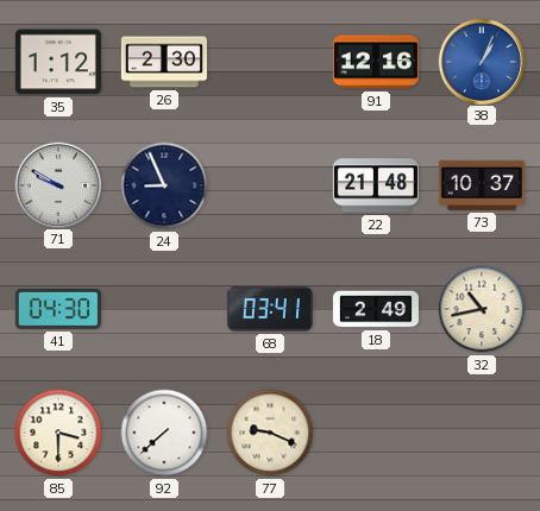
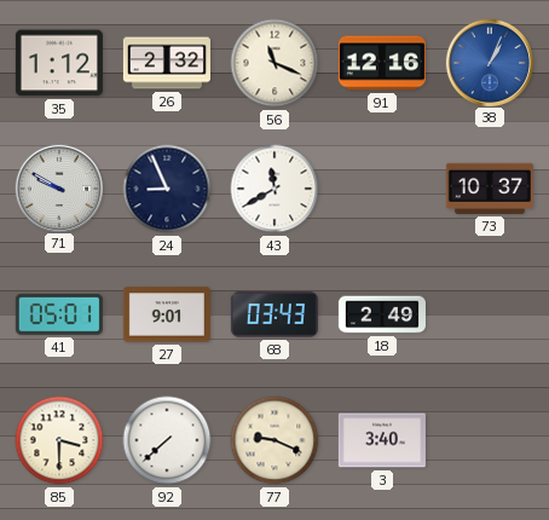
26: 2:30 -> 2:32
56: none -> 11:19
43: none -> 11:40
22: 21:48 -> none
41: 04:30 -> 05:01
27: none -> 9:01
68: 03:41 -> 03:43
32: 10:43 -> none
3: none -> 3:40
